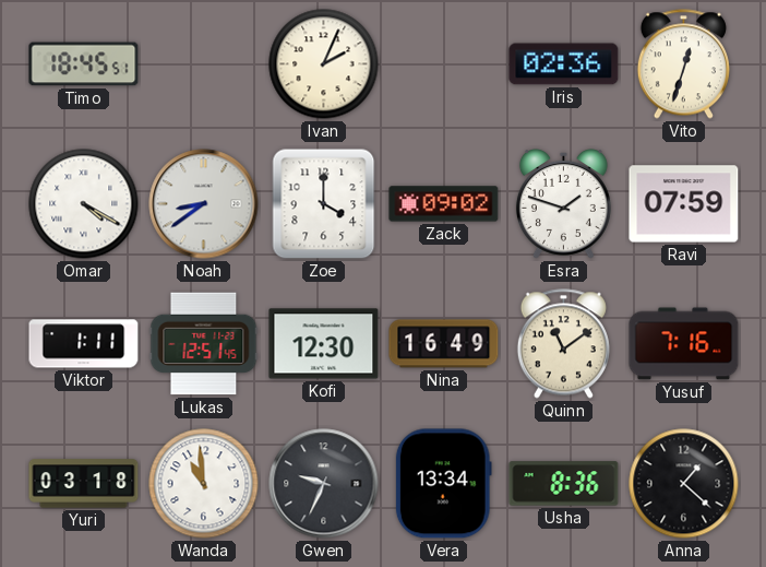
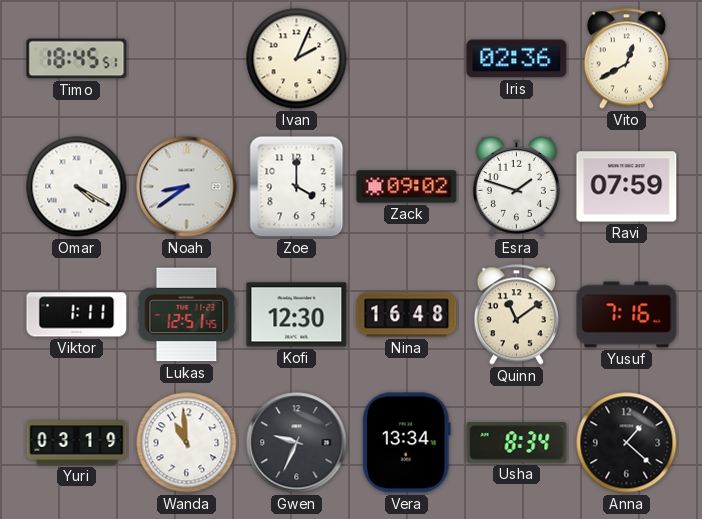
Vito: 12:33 -> 12:40
Nina: 16:49 -> 16:48
Yuri: 03:18 -> 03:19
Usha: 8:36 -> 8:34
